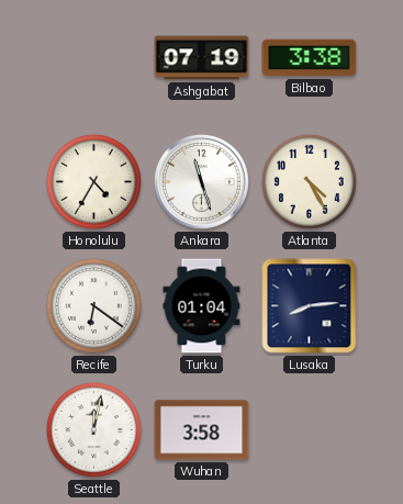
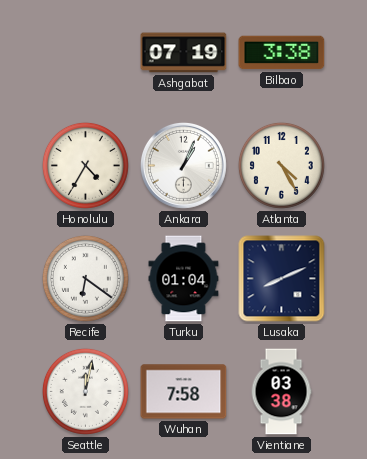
Ankara: 11:27 -> 1:04
Lusaka: 8:14 -> 8:11
Wuhan: 3:58 -> 7:58
Vientiane: none -> 03:38
